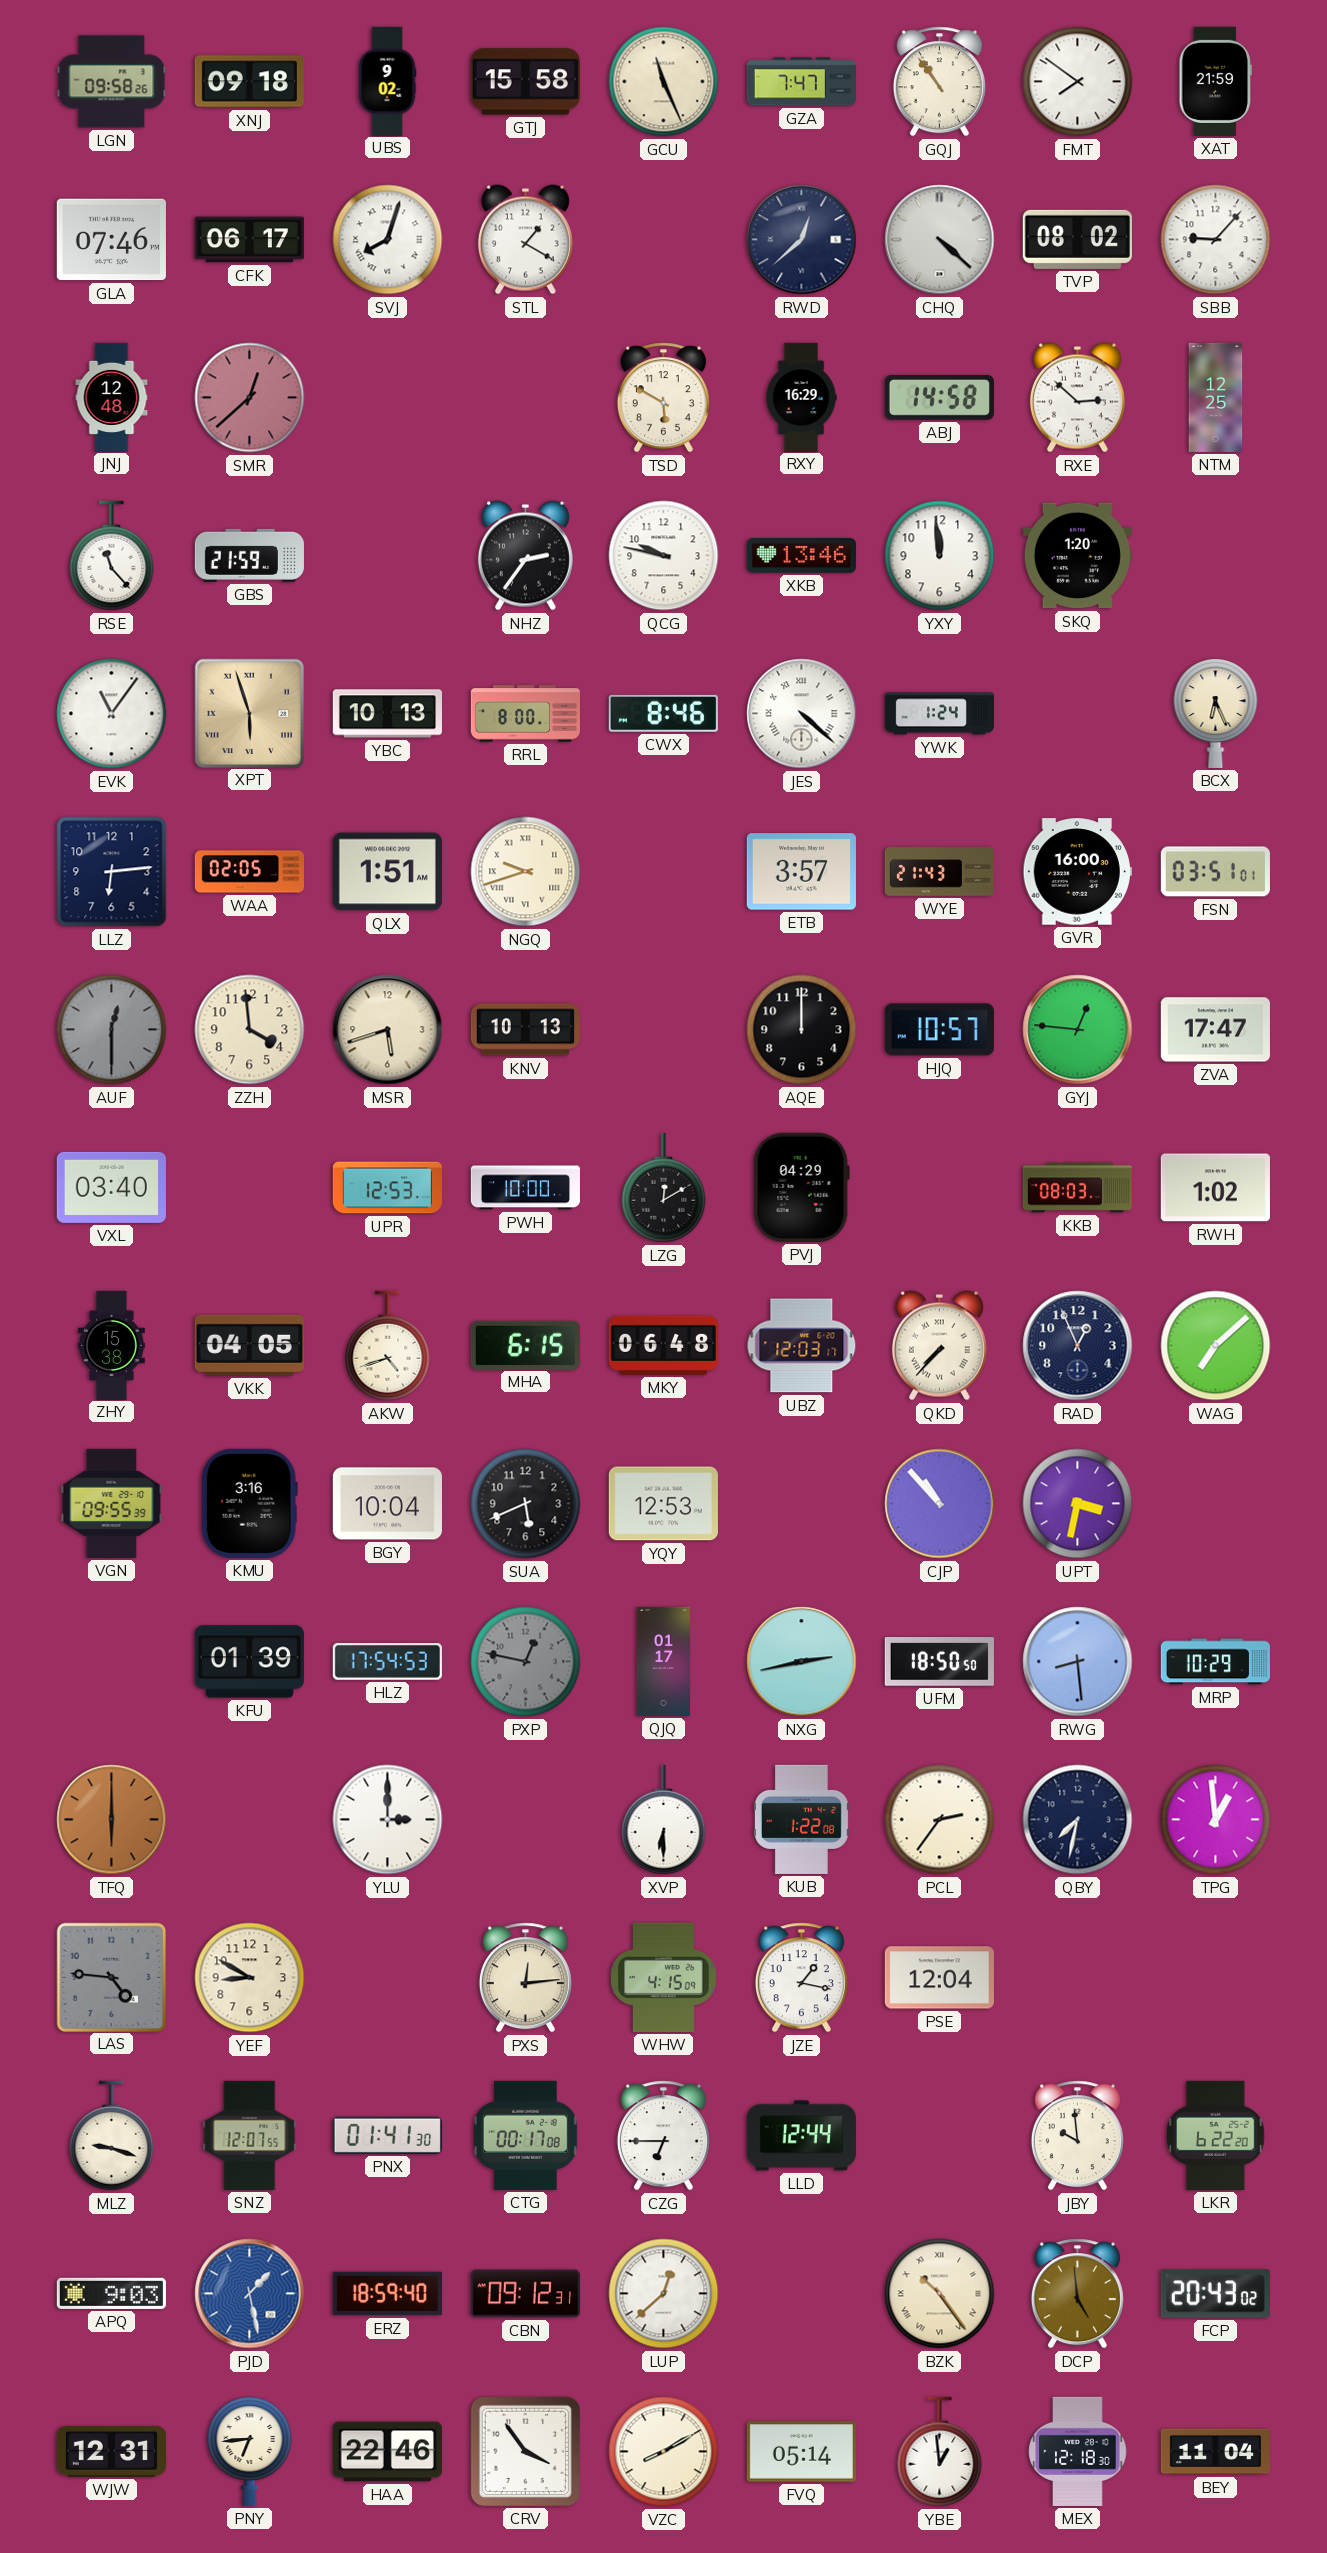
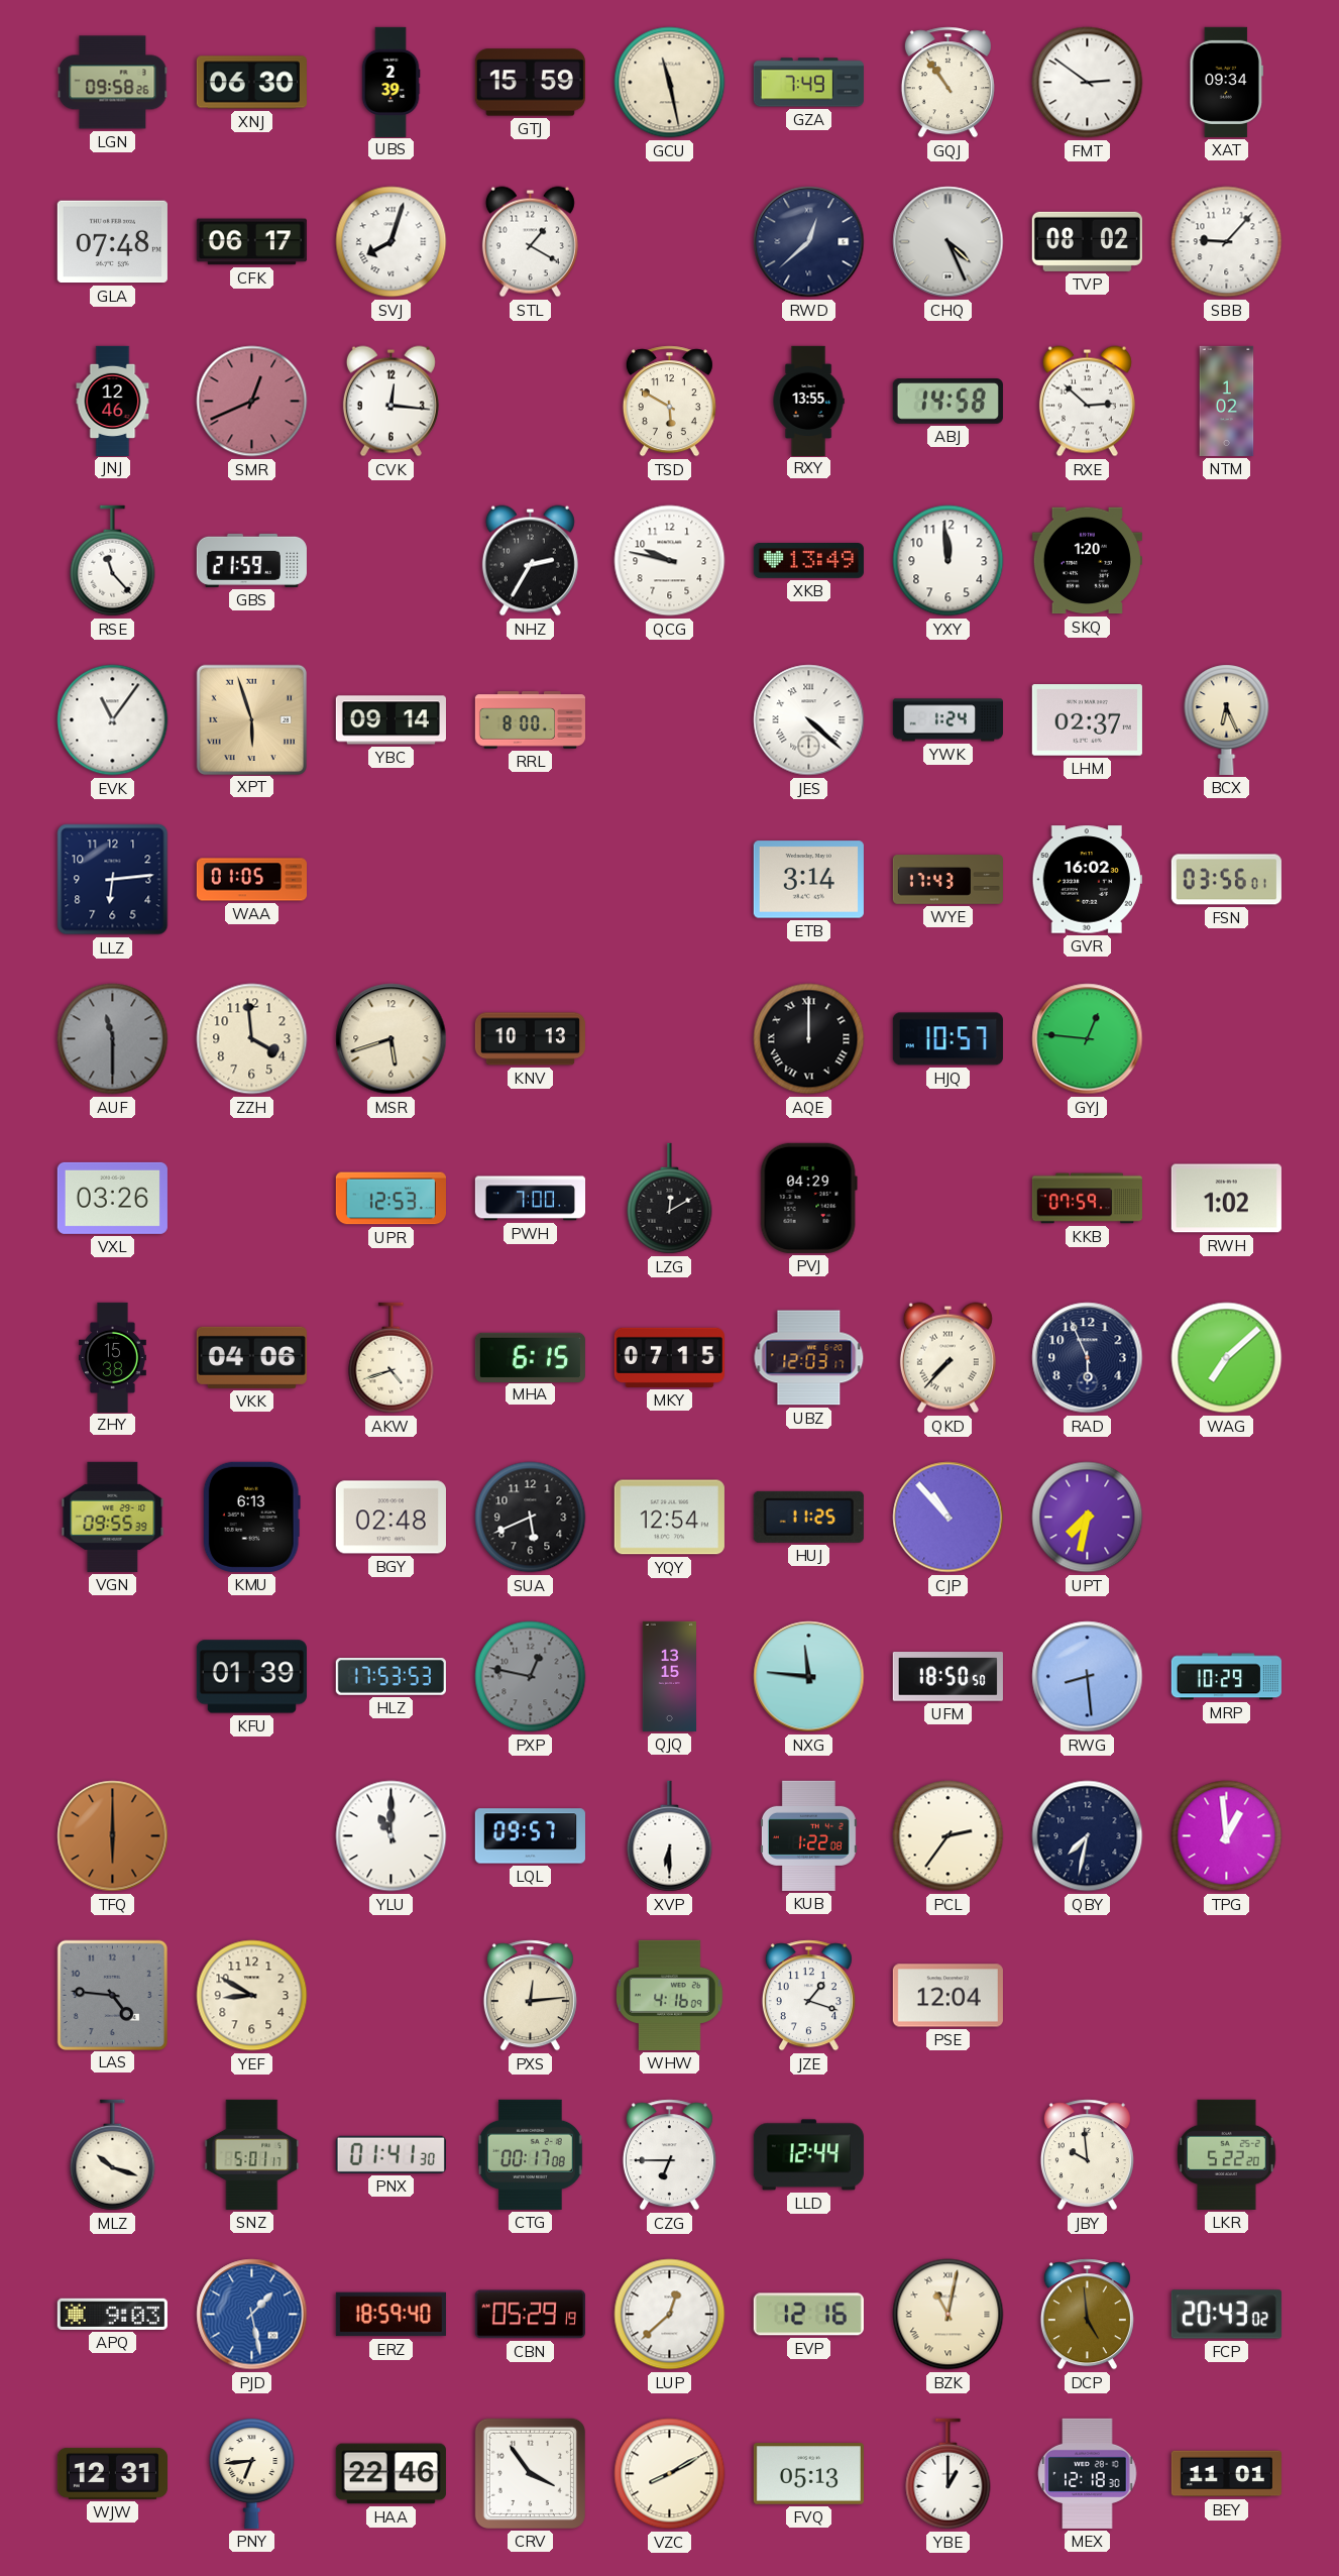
XNJ: 09:18 -> 06:30
UBS: 9:02 -> 2:39
GTJ: 15:58 -> 15:59
GCU: 11:26 -> 11:28
GZA: 7:47 -> 7:49
FMT: 7:51 -> 2:51
XAT: 21:59 -> 09:34
GLA: 07:46 -> 07:48
CHQ: 4:22 -> 4:26
JNJ: 12:48 -> 12:46
SMR: 12:38 -> 12:41
CVK: none -> 12:16
RXY: 16:29 -> 13:55
NTM: 12:25 -> 1:02
NHZ: 2:36 -> 2:35
XKB: 13:46 -> 13:49
YBC: 10:13 -> 09:14
CWX: 8:46 -> none
LHM: none -> 02:37
WAA: 02:05 -> 01:05
QLX: 1:51 -> none
NGQ: 9:42 -> none
ETB: 3:57 -> 3:14
WYE: 21:43 -> 17:43
GVR: 16:00 -> 16:02
FSN: 03:51 -> 03:56
AUF: 12:30 -> 11:30
AQE numerals: Arabic -> Roman
ZVA: 17:47 -> none
VXL: 03:40 -> 03:26
PWH: 10:00 -> 7:00
KKB: 08:03 -> 07:59
VKK: 04:05 -> 04:06
MKY: 06:48 -> 07:15
RAD: 12:56 -> 5:56
KMU: 3:16 -> 6:13
BGY: 10:04 -> 02:48
YQY: 12:53 -> 12:54
HUJ: none -> 11:25
UPT: 3:32 -> 7:32
HLZ: 17:54 -> 17:53
QJQ: 01:17 -> 13:15
NXG: 2:43 -> 11:46
YLU: 3:00 -> 11:00
LQL: none -> 09:57
WHW: 4:15 -> 4:16
JZE: 1:17 -> 1:18
MLZ: 9:18 -> 10:18
SNZ: 12:07 -> 5:01
LKR: 6:22 -> 5:22
CBN: 09:12 -> 05:29
EVP: none -> 12:16
BZK: 10:24 -> 11:02
FVQ: 05:14 -> 05:13
YBE: 12:59 -> 1:00
BEY: 11:04 -> 11:01
